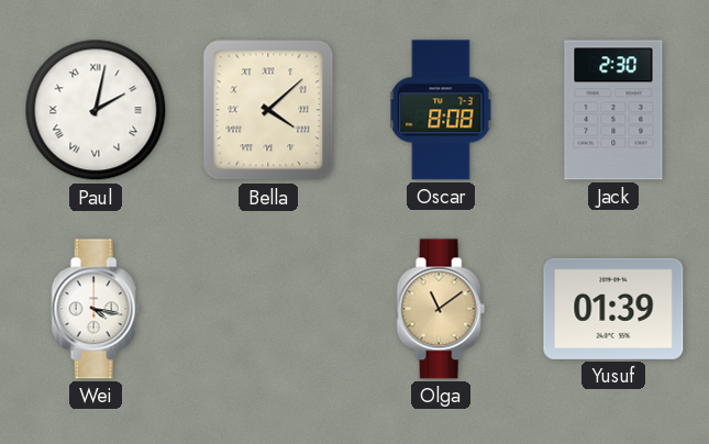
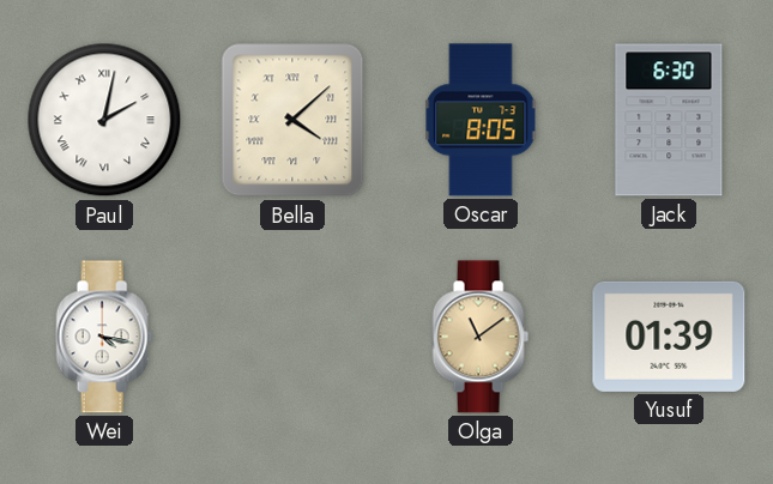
Oscar: 8:08 -> 8:05
Jack: 2:30 -> 6:30
